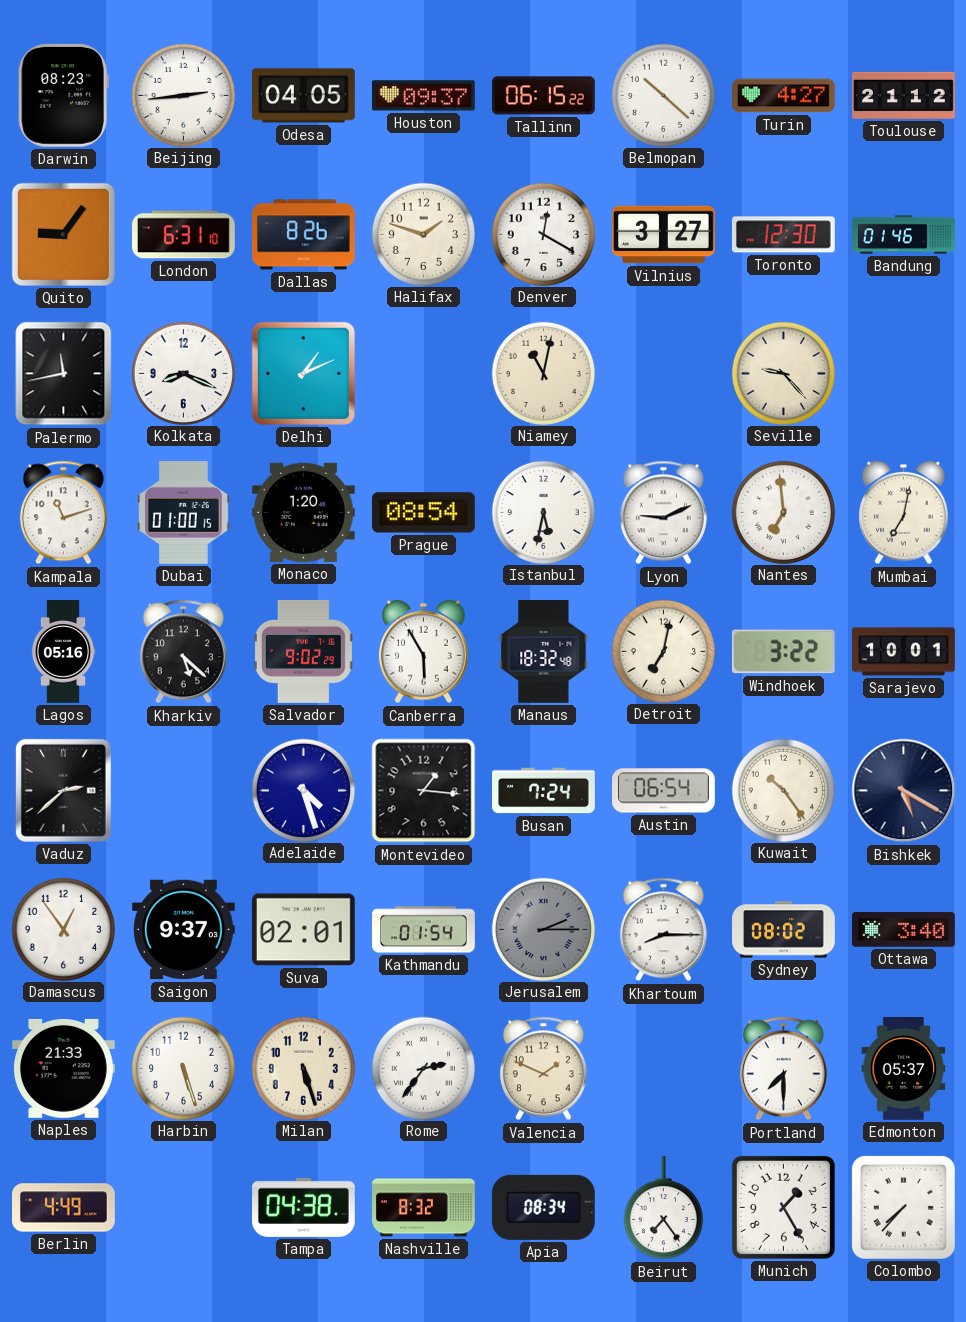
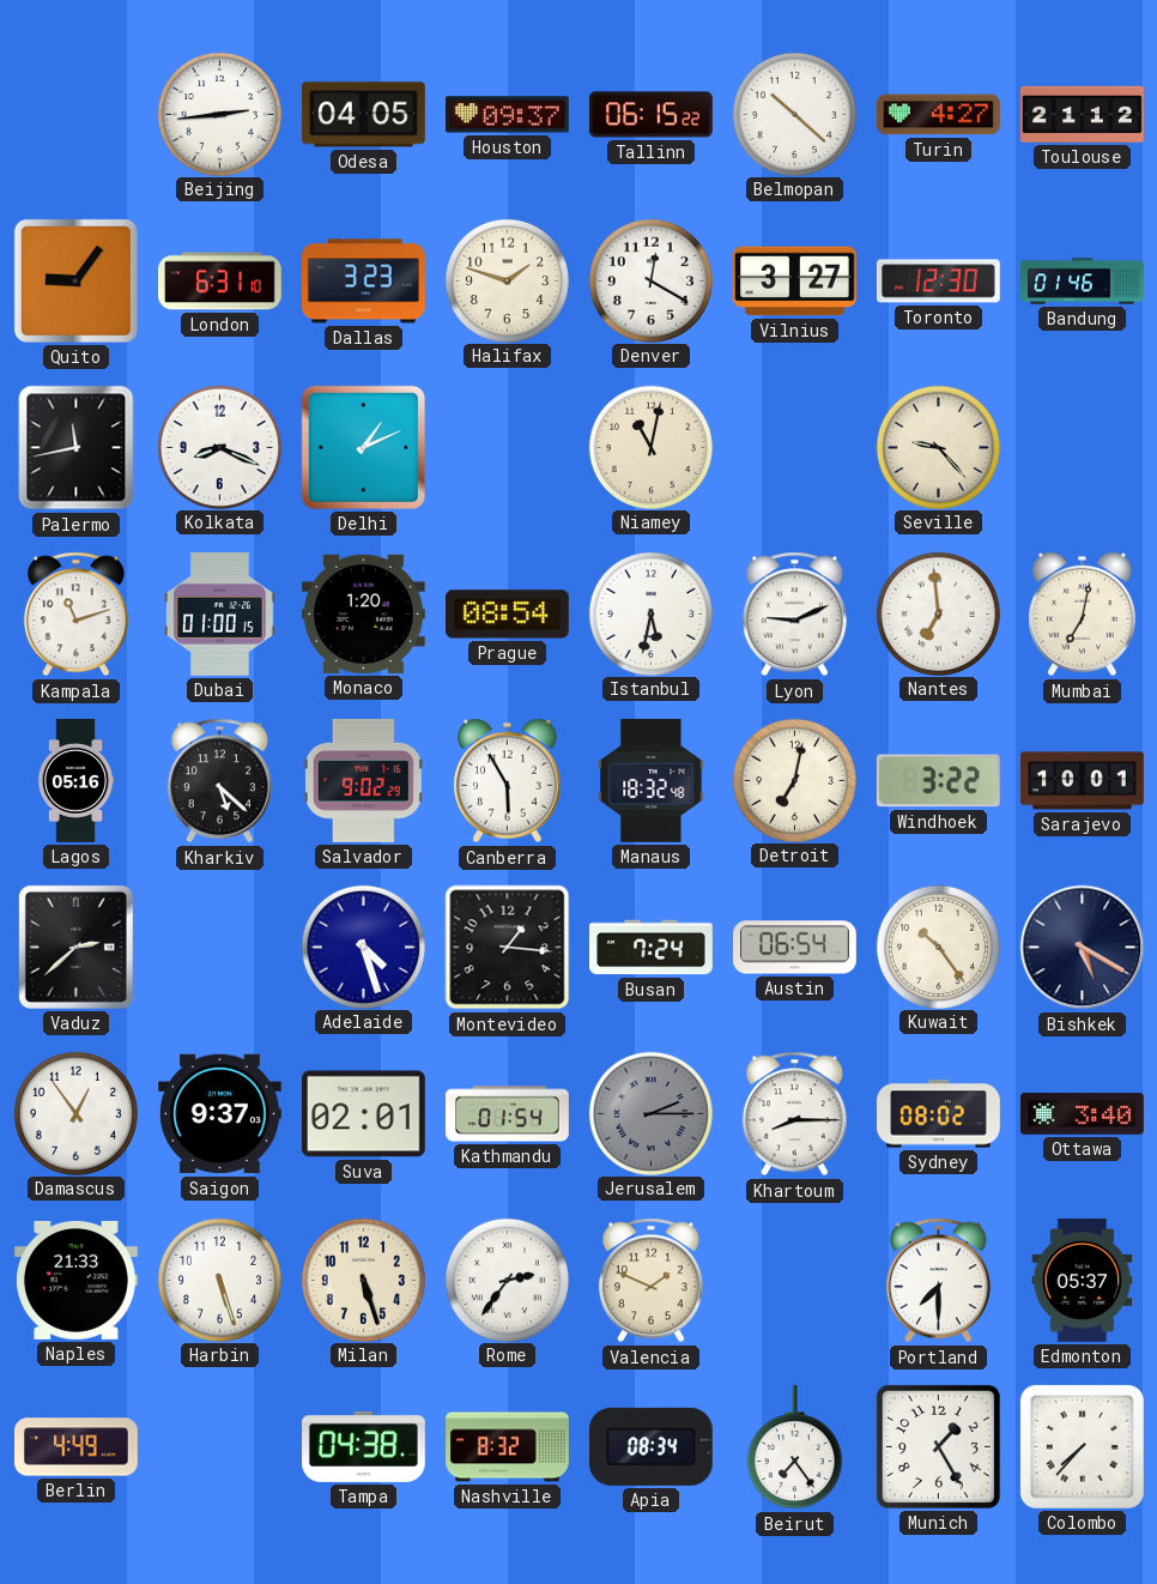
Darwin: 08:23 -> none
Dallas: 8:26 -> 3:23
